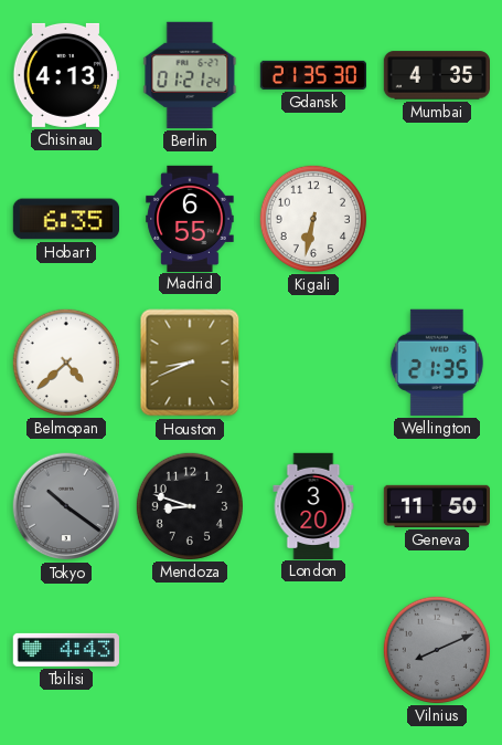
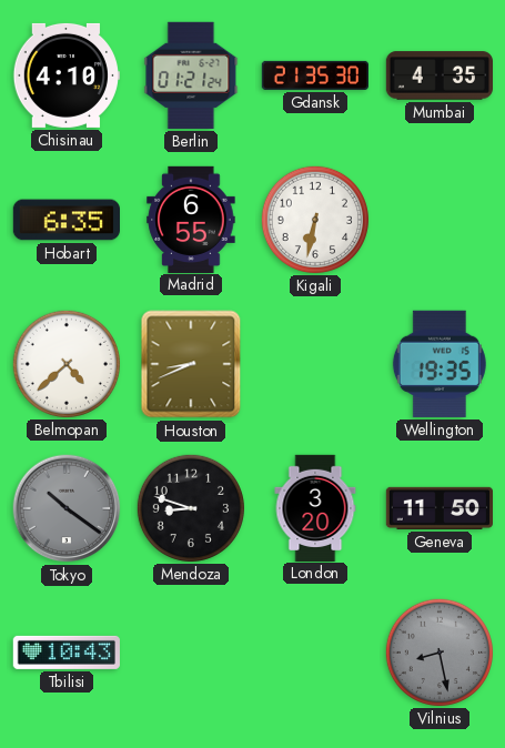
Chisinau: 4:13 -> 4:10
Wellington: 21:35 -> 19:35
Tbilisi: 4:43 -> 10:43
Vilnius: 8:11 -> 8:28
